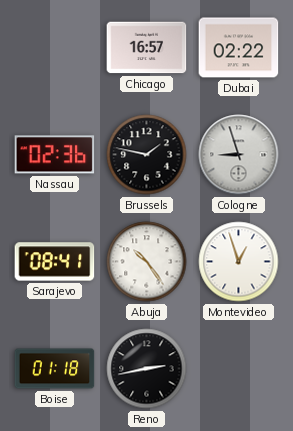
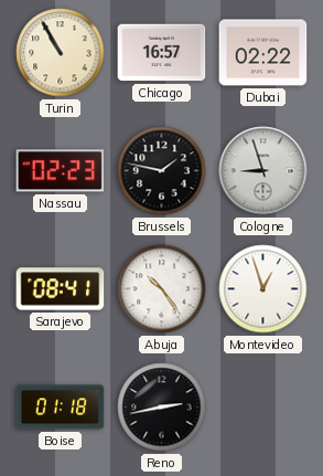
Turin: none -> 10:55
Nassau: 02:36 -> 02:23
